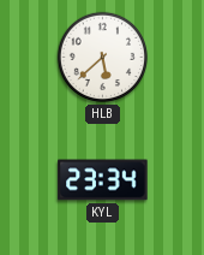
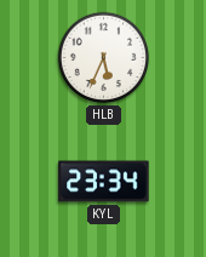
HLB: 5:38 -> 5:34
